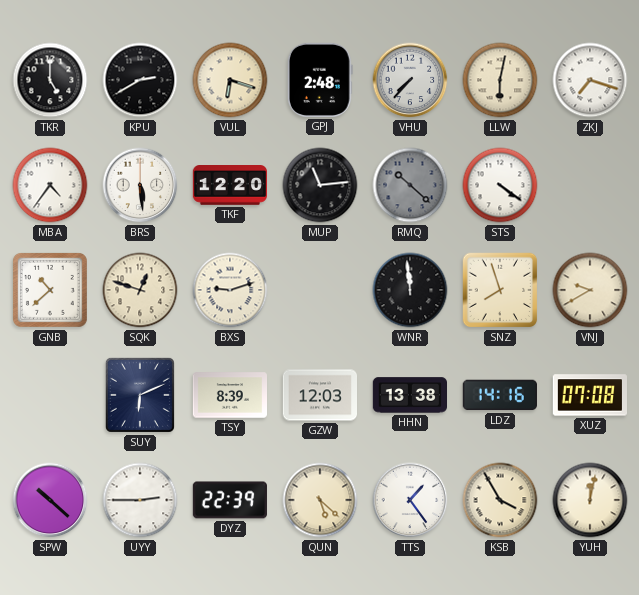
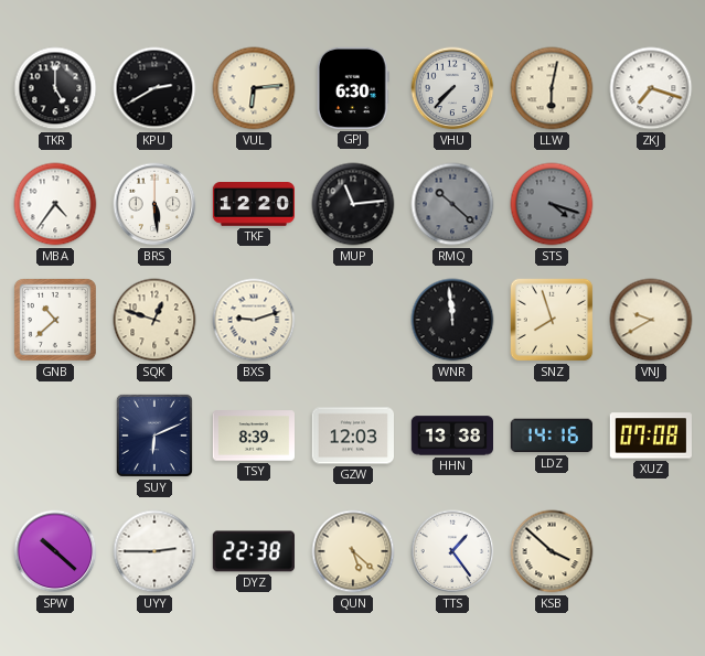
VUL: 6:18 -> 6:14
GPJ: 2:48 -> 6:30
STS: 4:21 -> 4:18
STS dial: white -> grey
DYZ: 22:39 -> 22:38
KSB: 3:55 -> 3:52
YUH: 12:02 -> none
